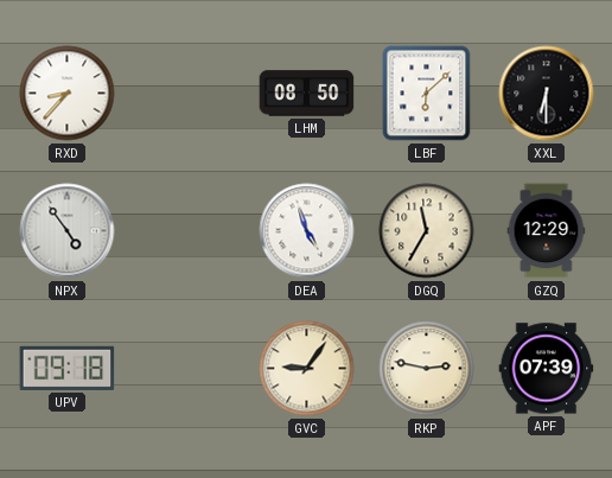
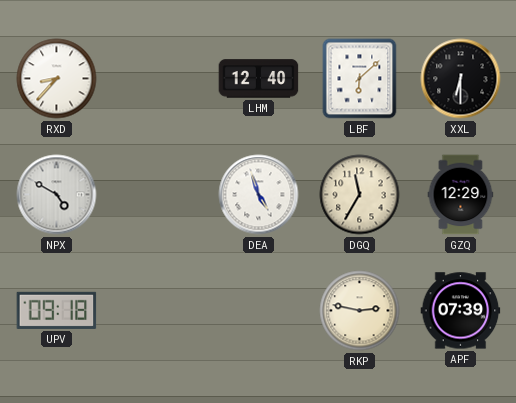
LHM: 08:50 -> 12:40
NPX: 4:54 -> 4:50
GVC: 9:06 -> none
